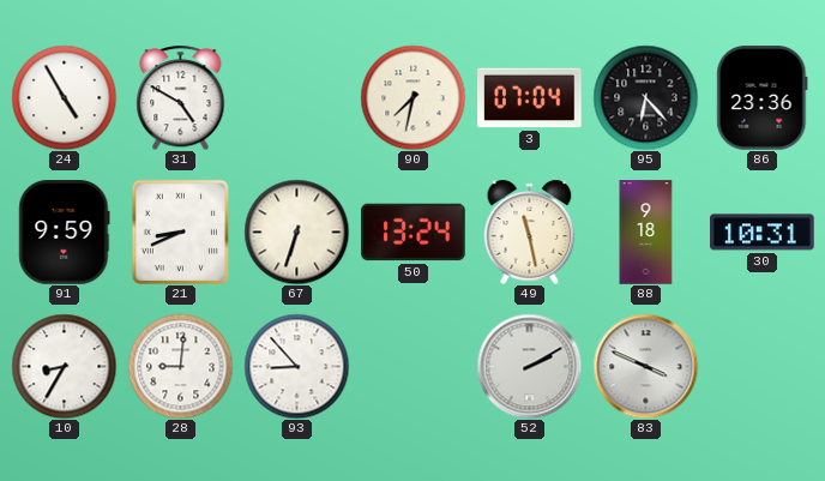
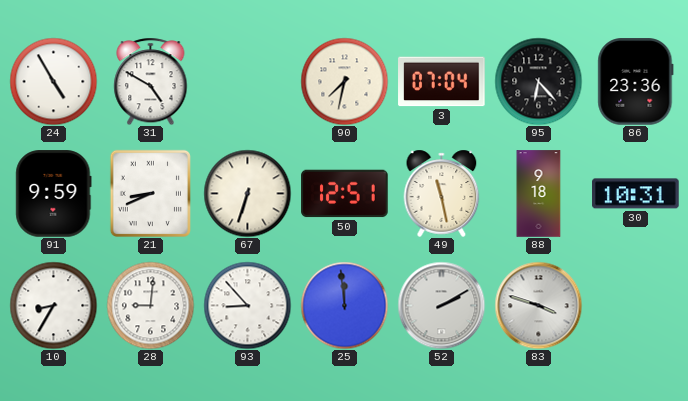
50: 13:24 -> 12:51
25: none -> 11:59
83: 3:49 -> 3:48
